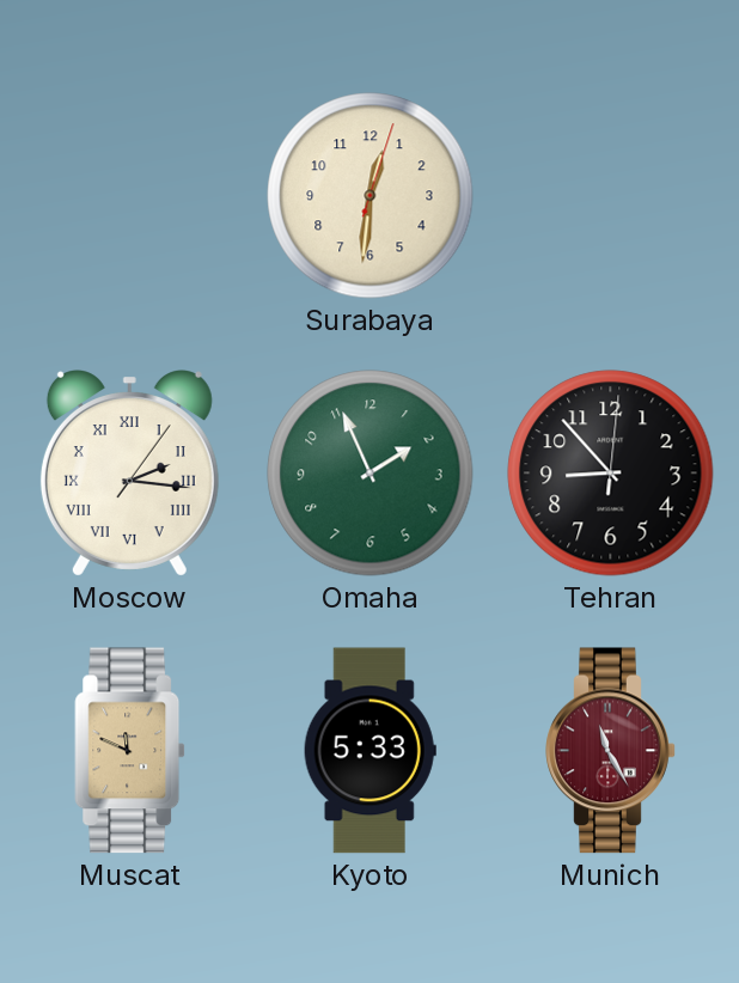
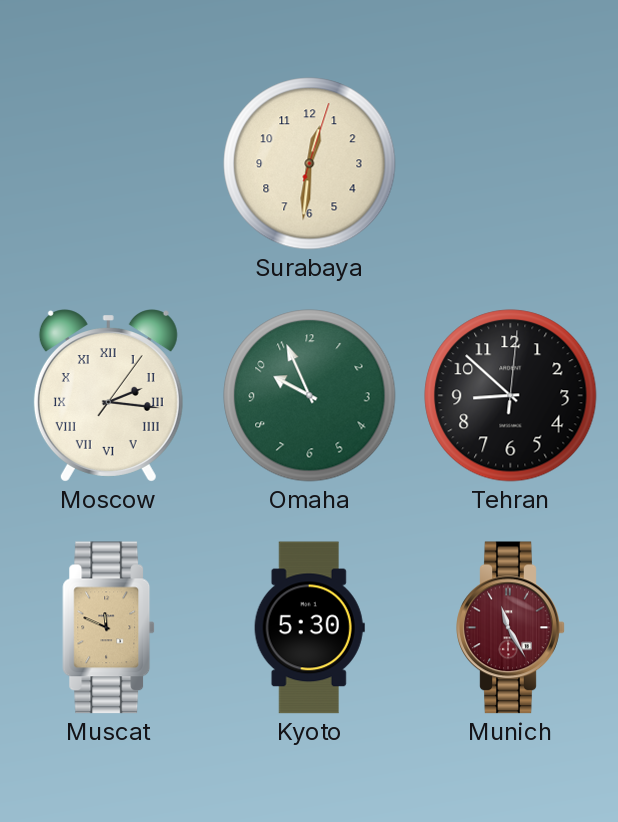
Omaha: 1:56 -> 9:56
Tehran: 8:53 -> 8:52
Kyoto: 5:33 -> 5:30
